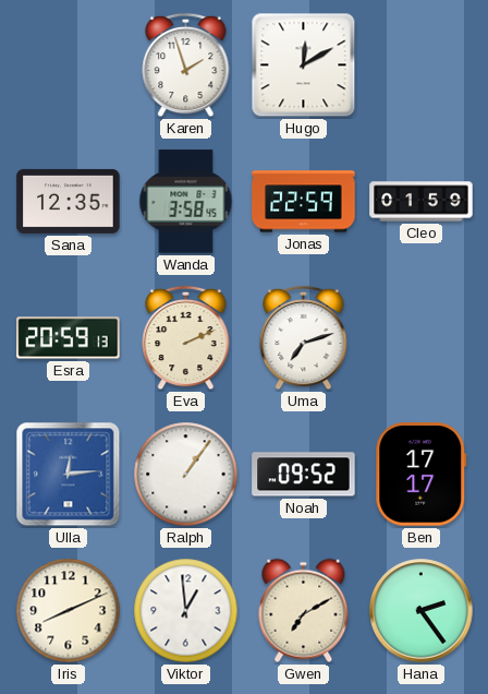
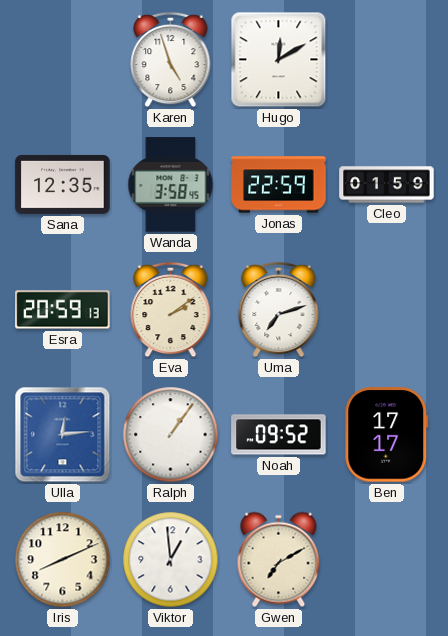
Karen: 1:57 -> 4:57
Eva: 2:11 -> 2:09
Hana: 2:24 -> none
